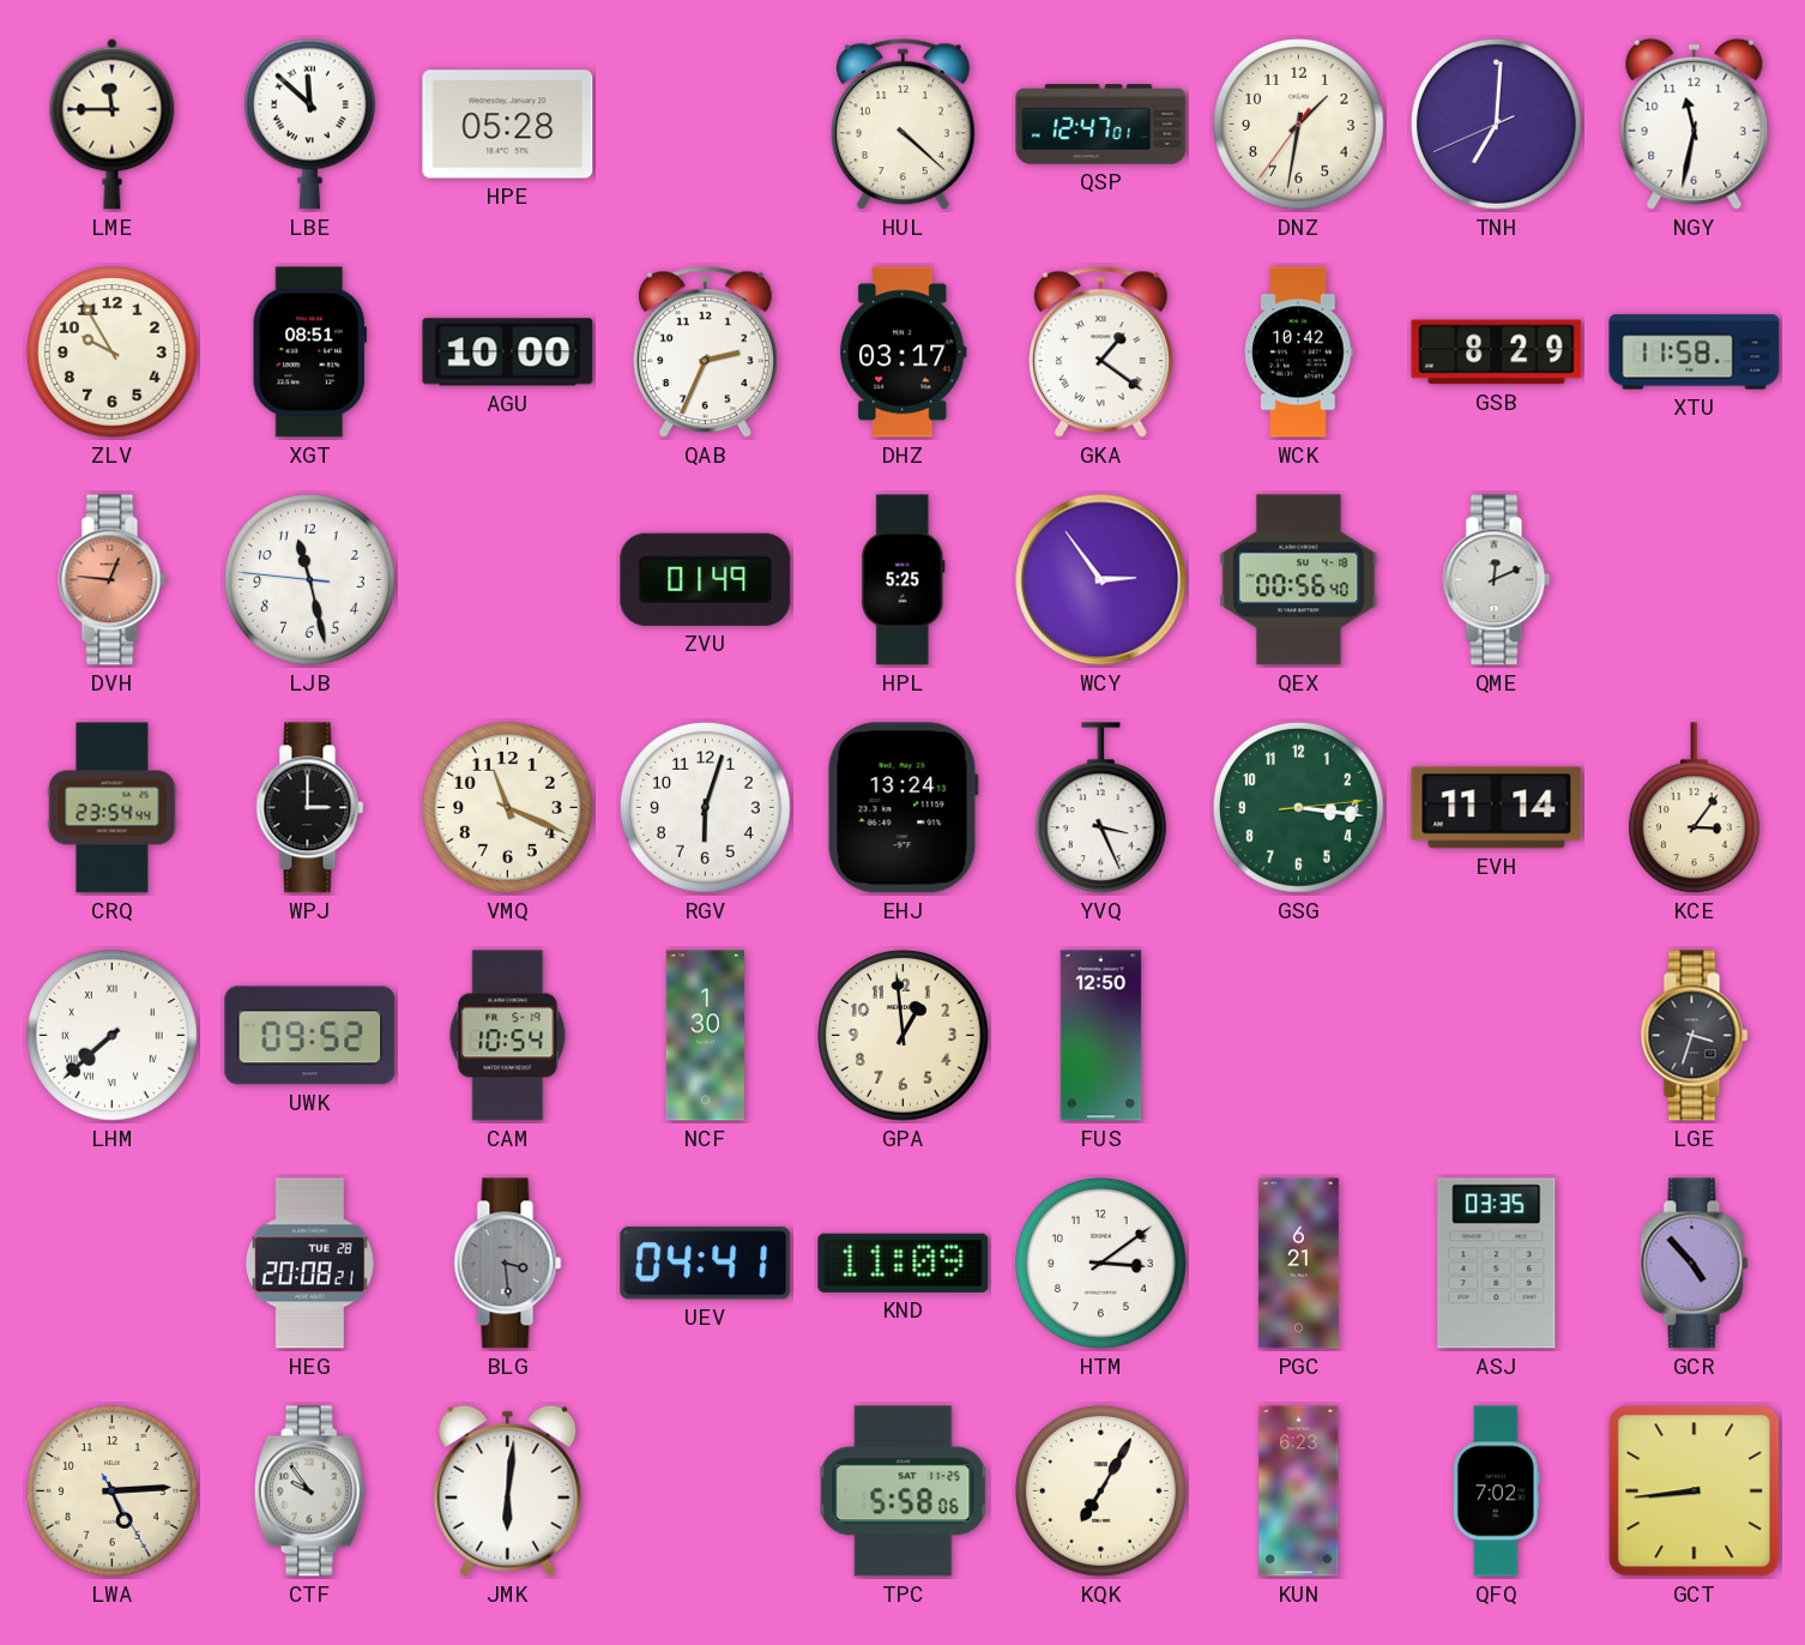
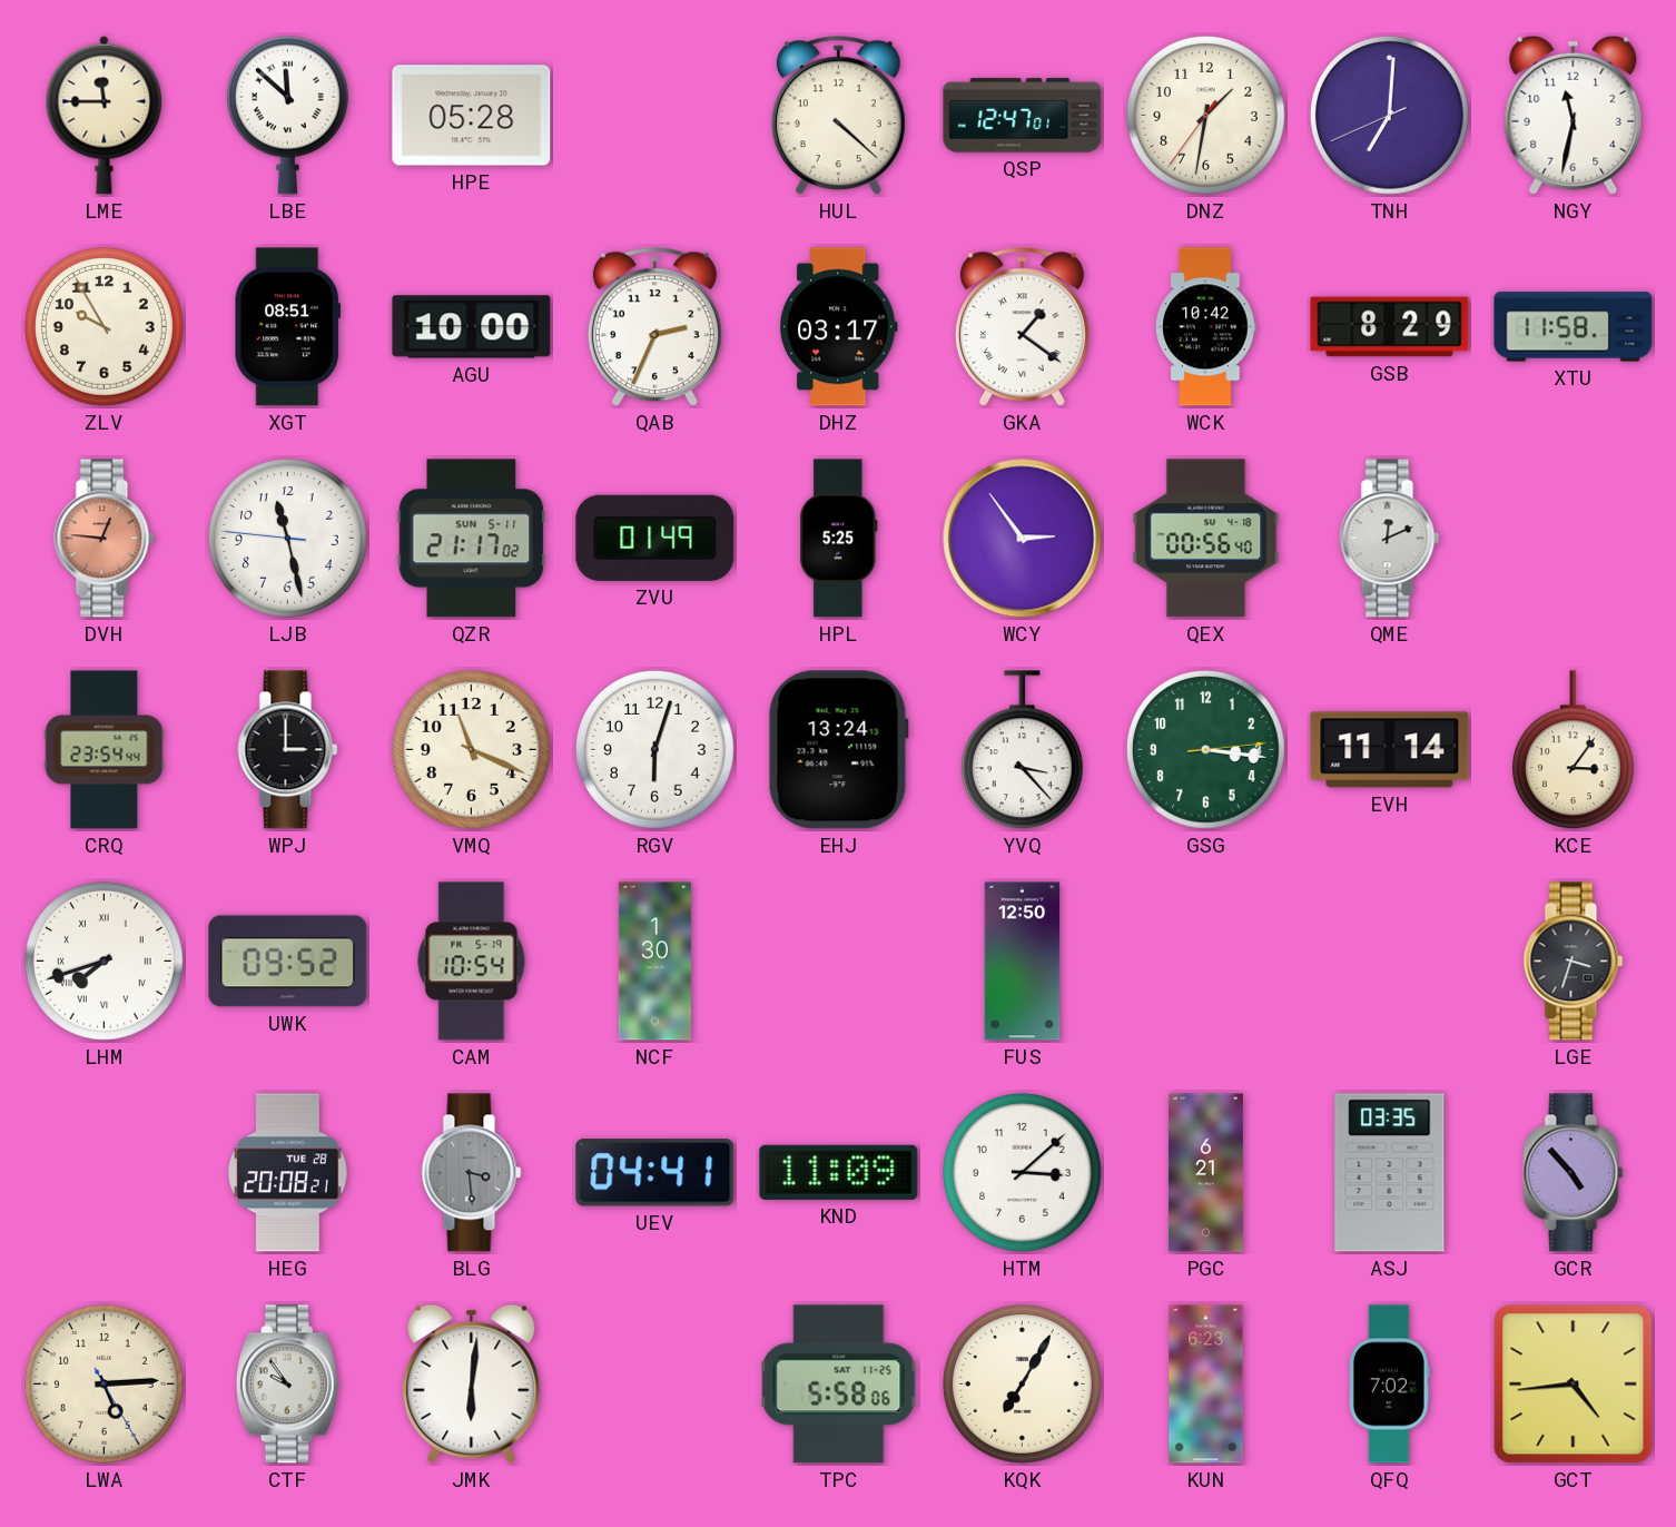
QZR: none -> 21:17
YVQ: 3:26 -> 3:23
LHM: 7:38 -> 7:42
GPA: 12:59 -> none
HTM: 3:09 -> 3:08
GCT: 8:44 -> 4:44
